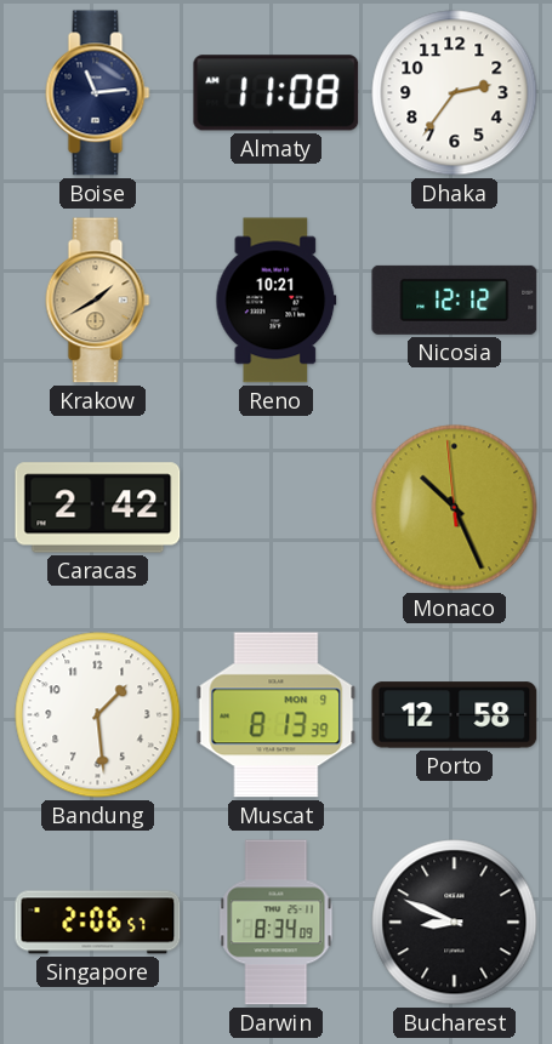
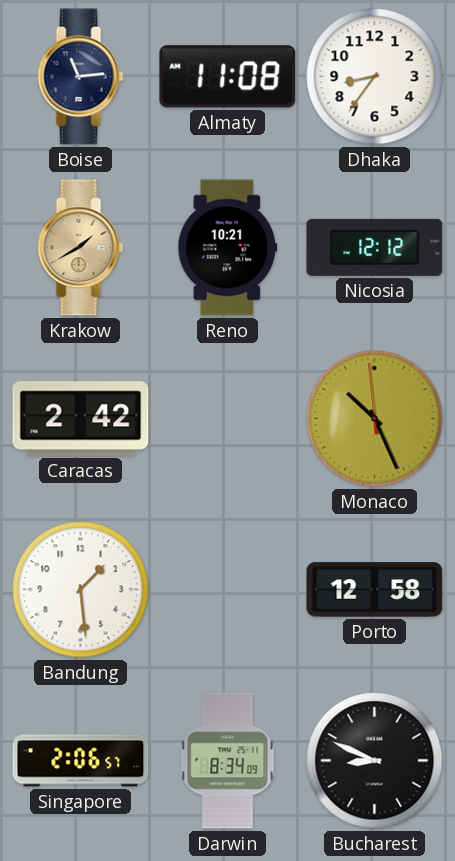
Dhaka: 2:36 -> 8:36
Muscat: 8:13 -> none
